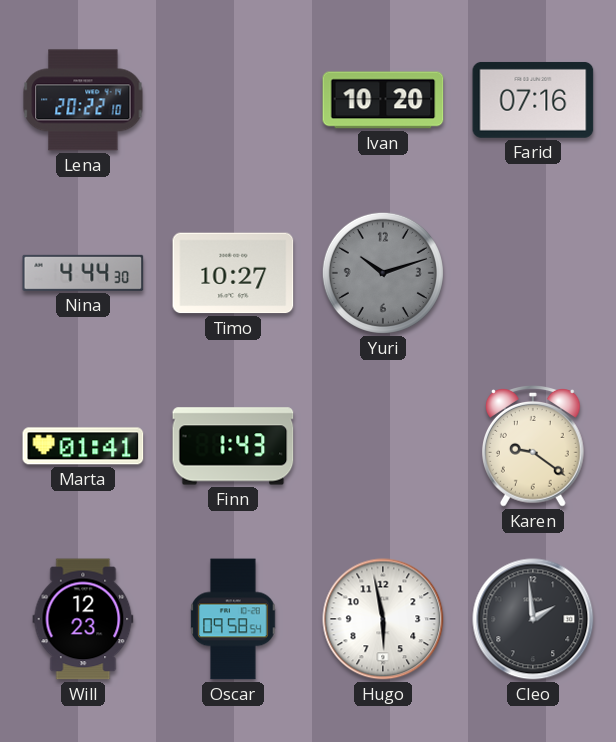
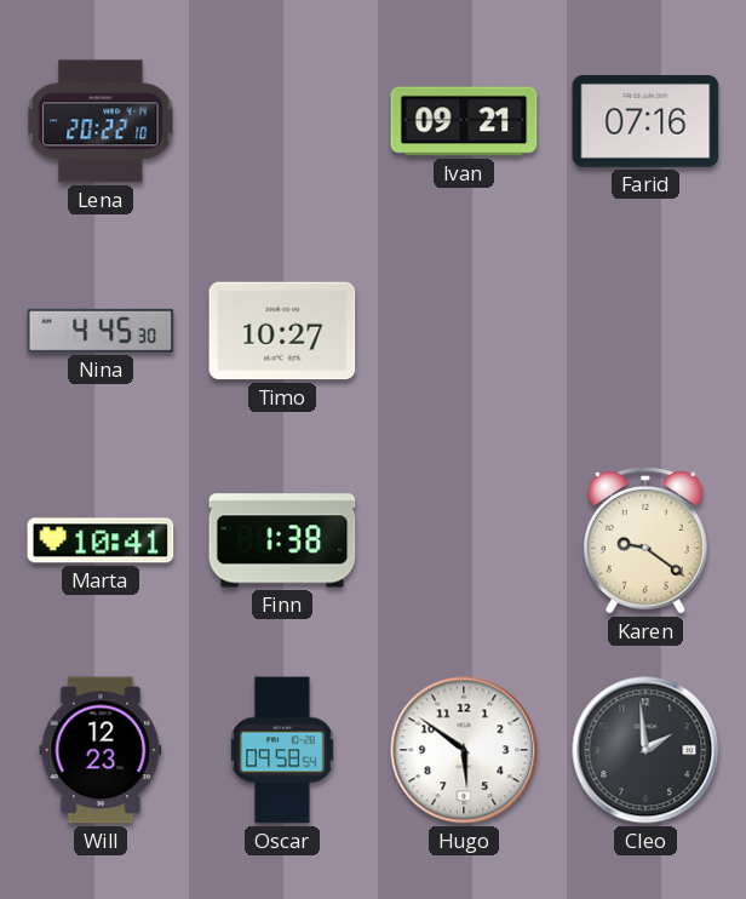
Ivan: 10:20 -> 09:21
Nina: 4:44 -> 4:45
Yuri: 10:12 -> none
Marta: 01:41 -> 10:41
Finn: 1:43 -> 1:38
Hugo: 5:58 -> 5:51
